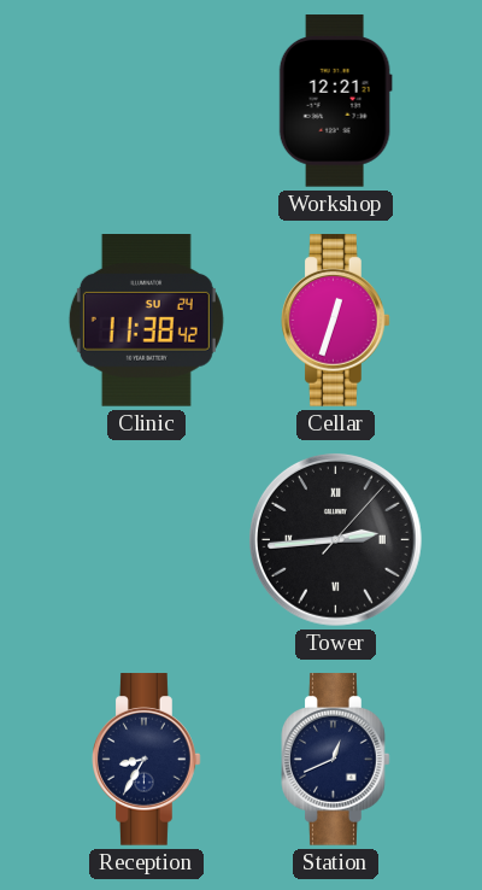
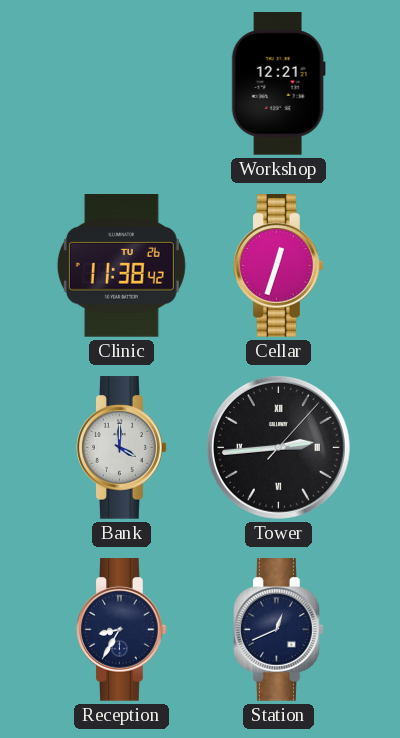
Clinic date: SU 24 -> TU 26
Bank: none -> 4:00
